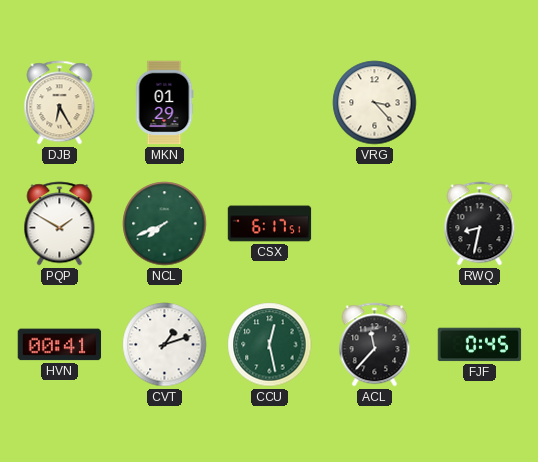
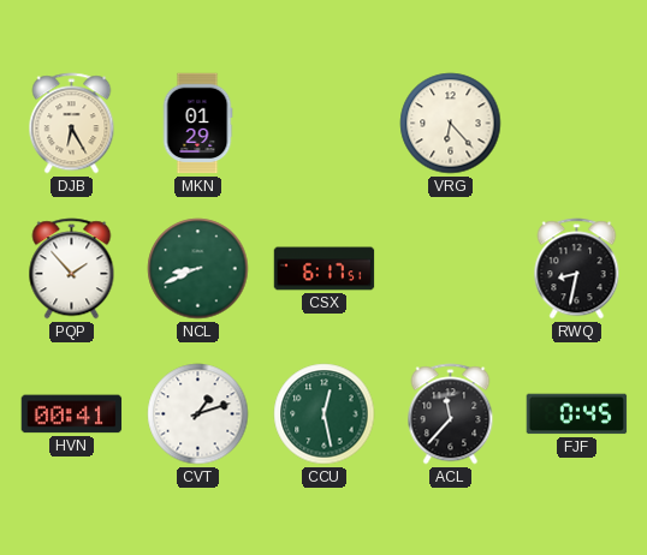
VRG: 3:23 -> 6:23
PQP: 1:50 -> 1:53
NCL: 7:41 -> 8:41
